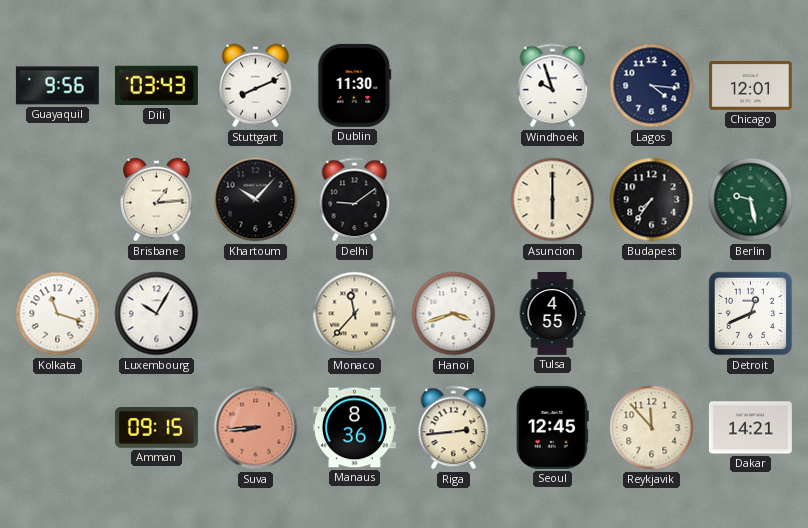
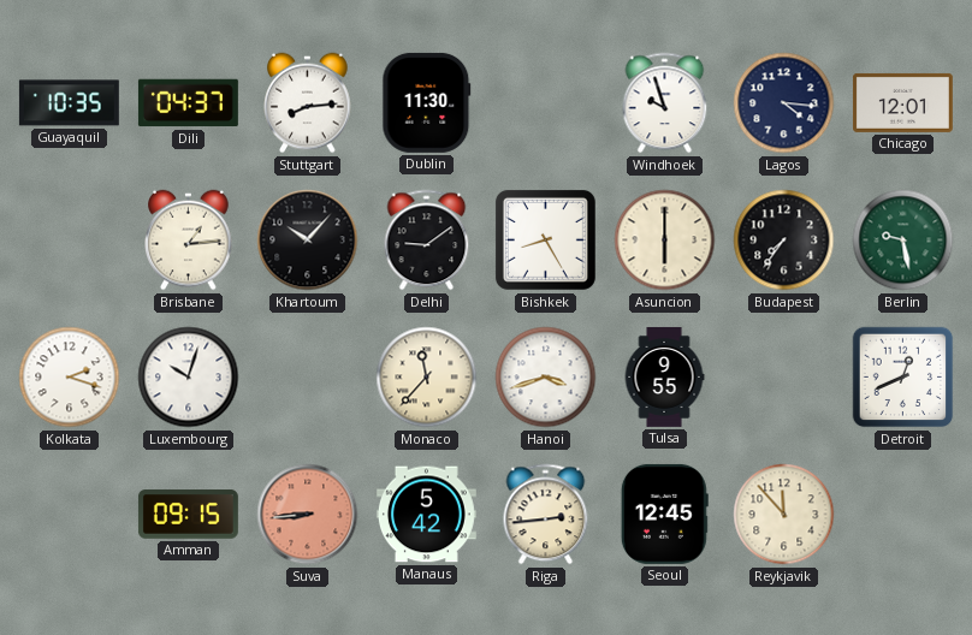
Guayaquil: 9:56 -> 10:35
Dili: 03:43 -> 04:37
Stuttgart: 8:11 -> 8:14
Bishkek: none -> 8:25
Kolkata: 11:18 -> 2:18
Luxembourg: 10:05 -> 10:03
Tulsa: 4:55 -> 9:55
Manaus: 8:36 -> 5:42
Dakar: 14:21 -> none
